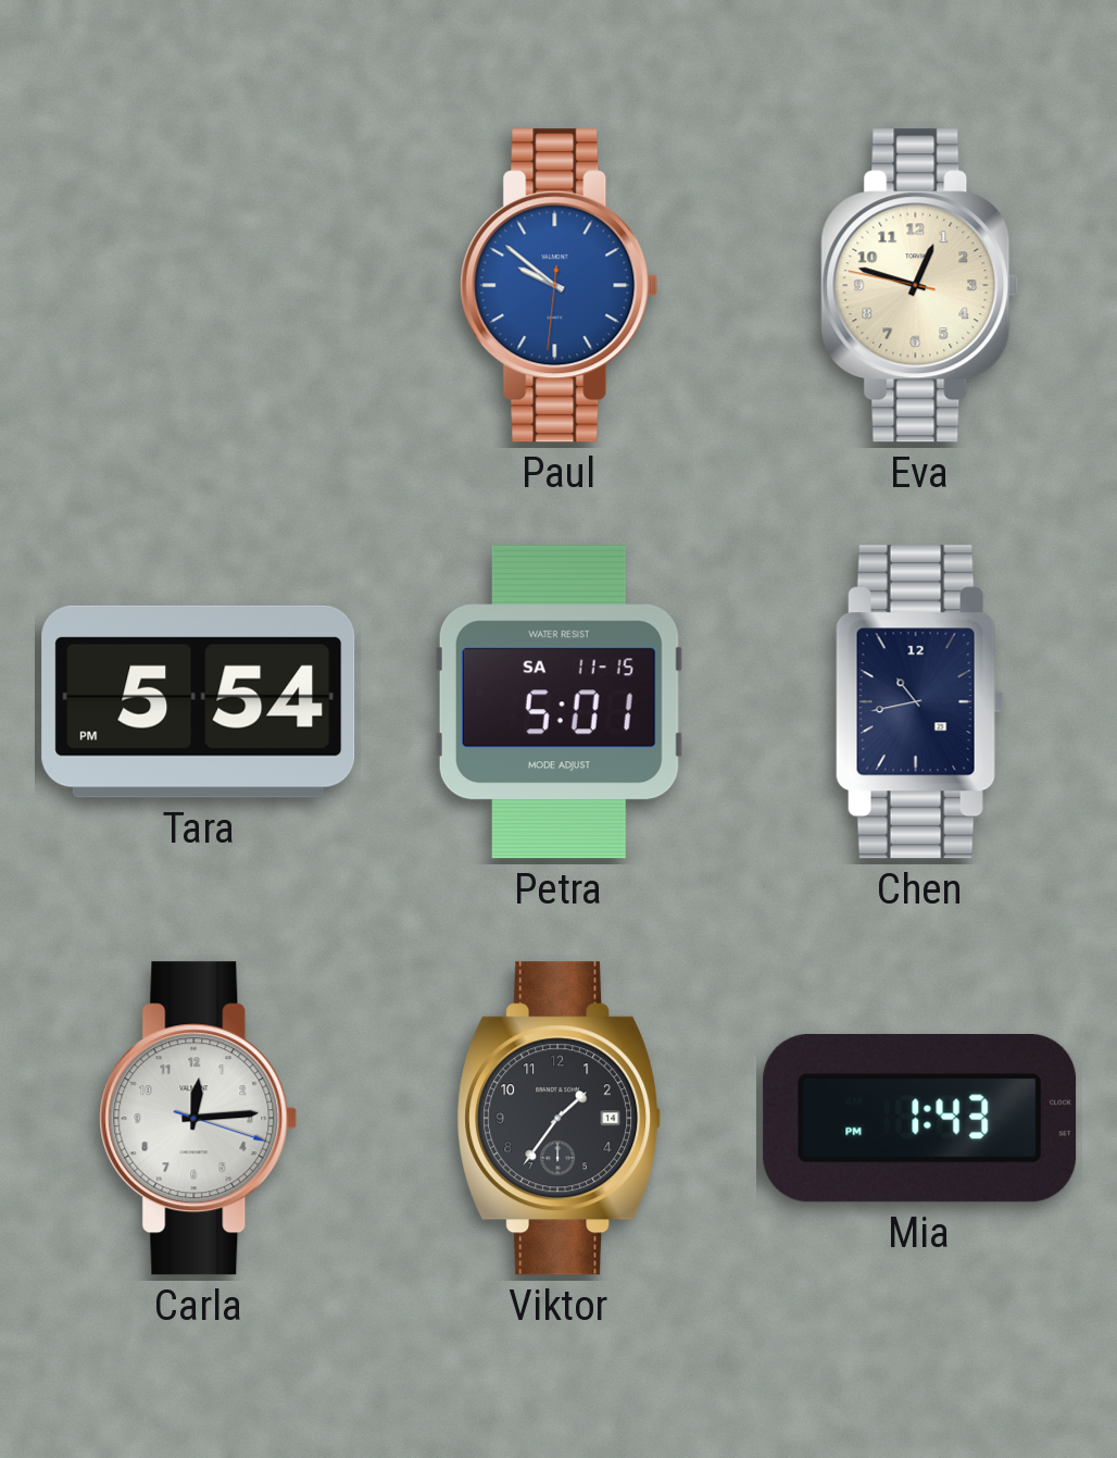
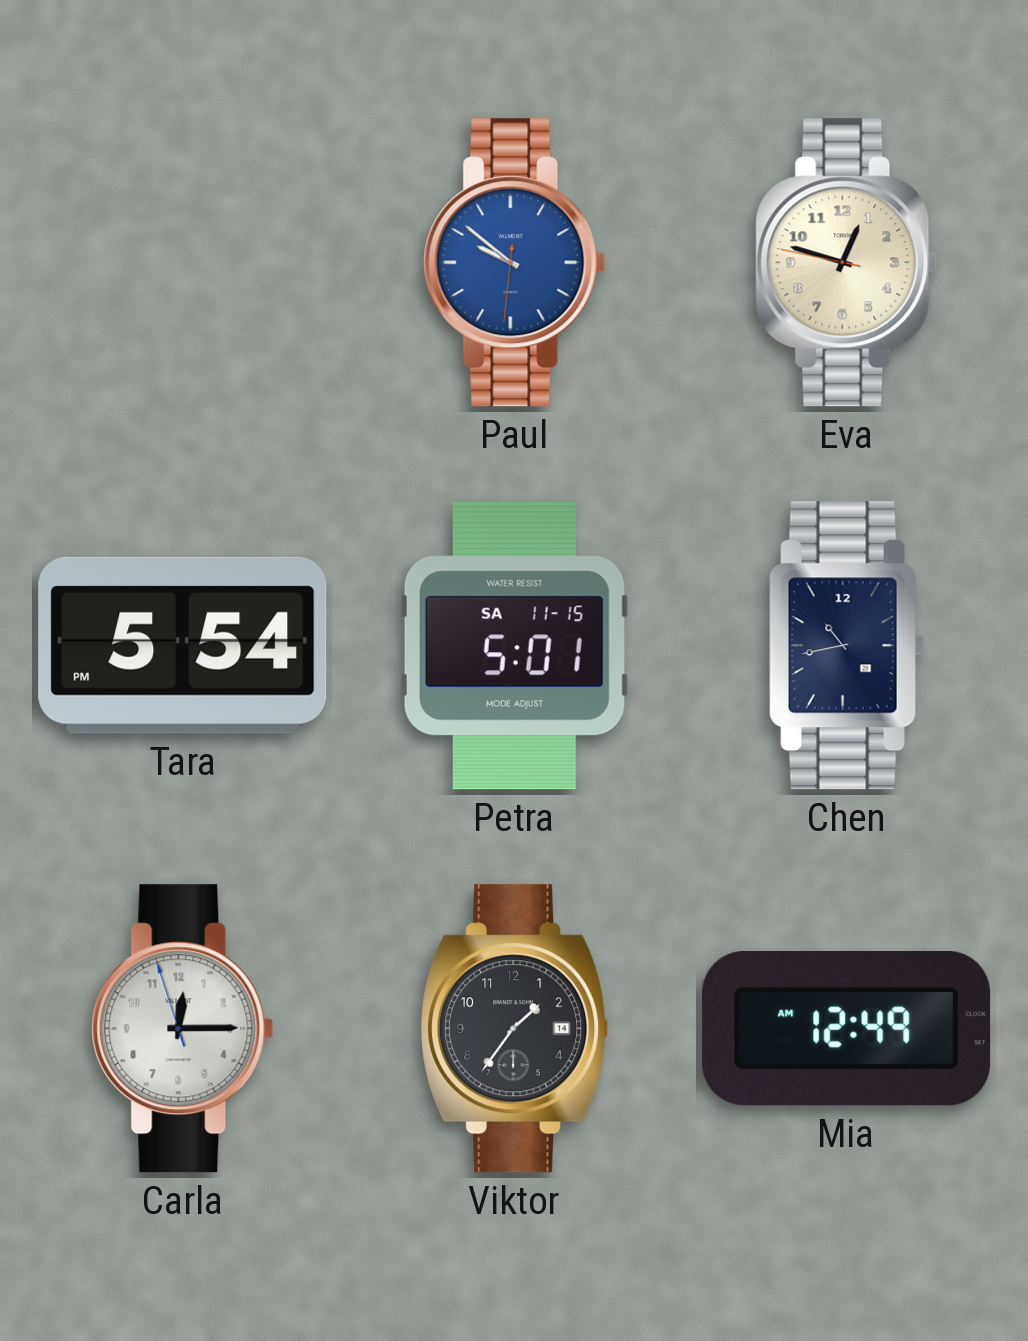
Carla: 12:14:18 -> 12:14:57
Mia: 1:43 -> 12:49
